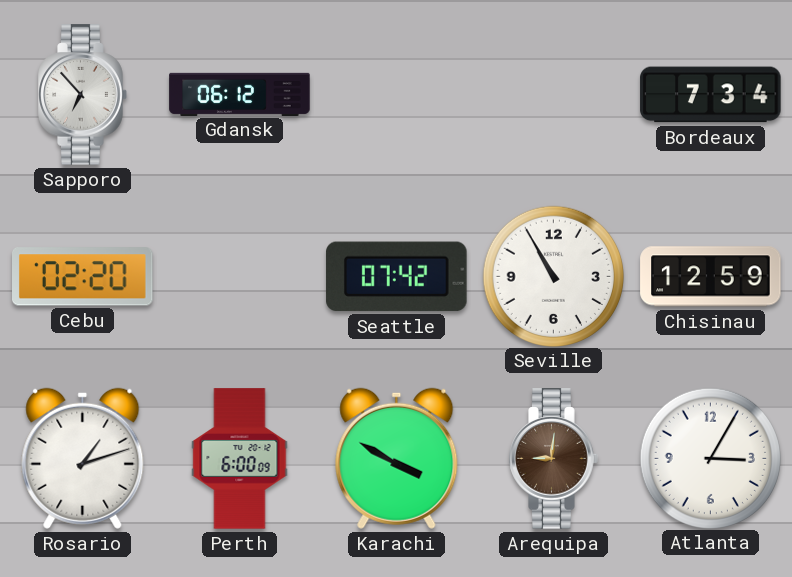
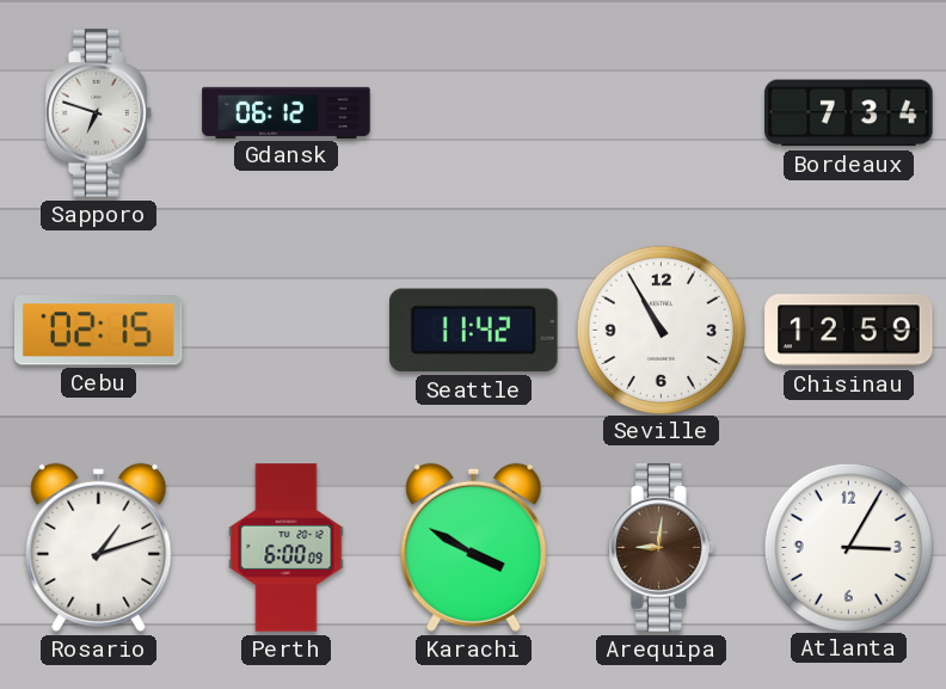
Sapporo: 6:53 -> 6:48
Cebu: 02:20 -> 02:15
Seattle: 07:42 -> 11:42
